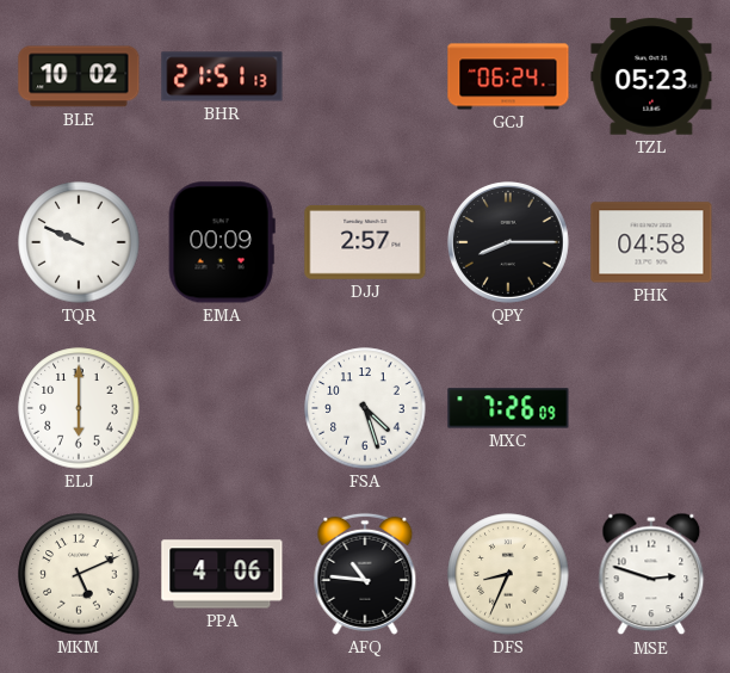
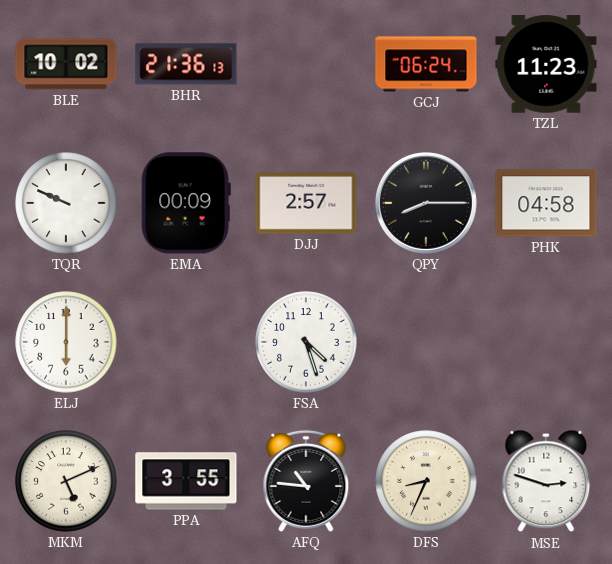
BHR: 21:51 -> 21:36
TZL: 05:23 -> 11:23
MXC: 7:26 -> none
PPA: 4:06 -> 3:55
